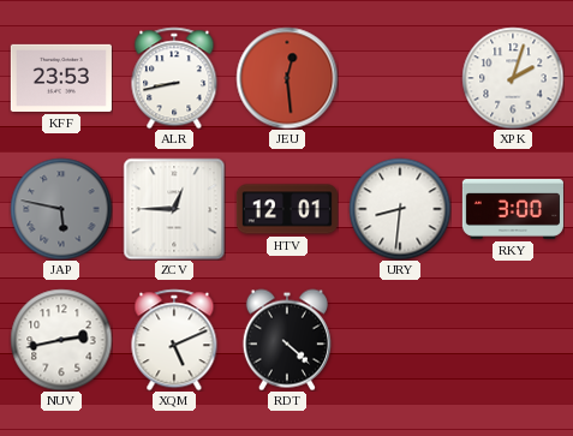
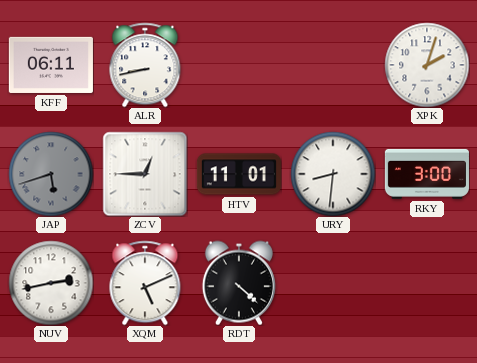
KFF: 23:53 -> 06:11
JEU: 12:29 -> none
JAP: 5:47 -> 5:42
HTV: 12:01 -> 11:01
